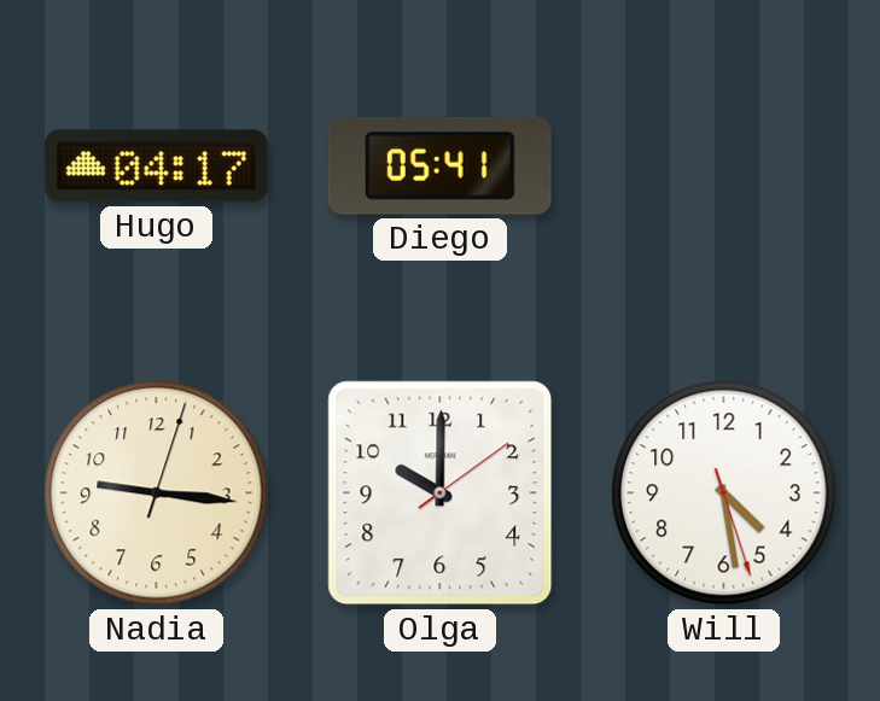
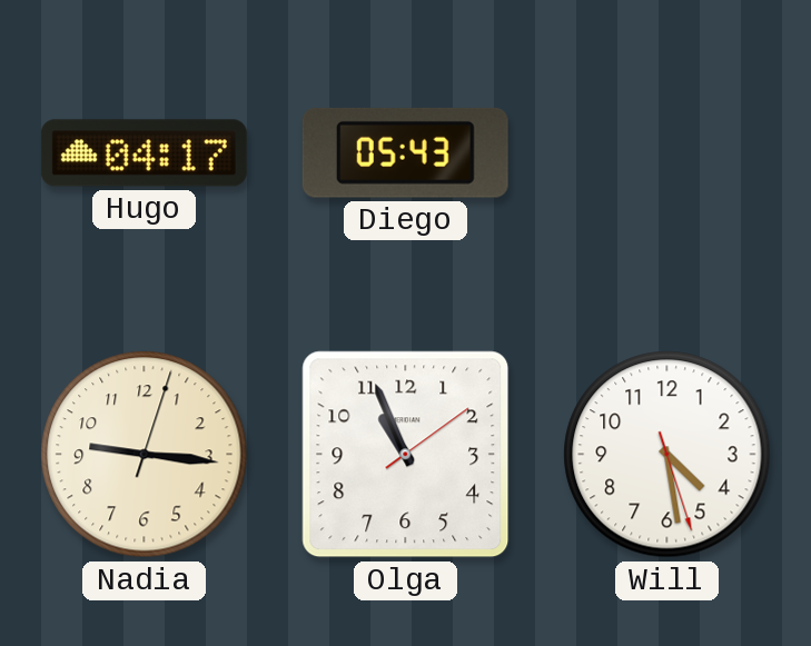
Diego: 05:41 -> 05:43
Olga: 10:00 -> 10:56
